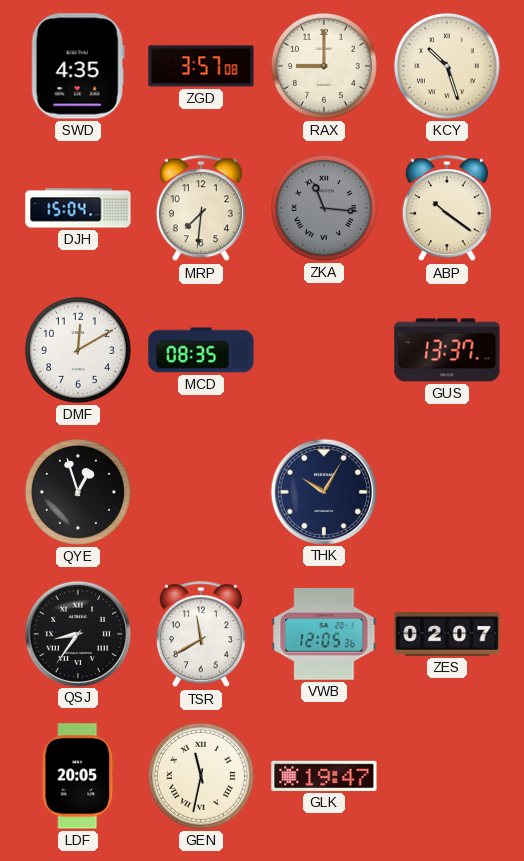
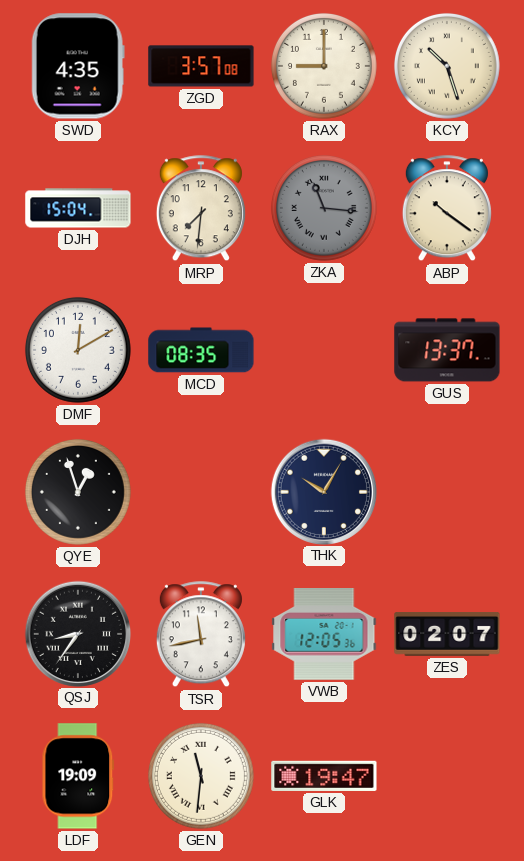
TSR: 11:40 -> 11:43
LDF: 20:05 -> 19:09
GEN: 11:32 -> 11:31
